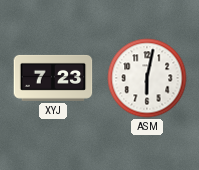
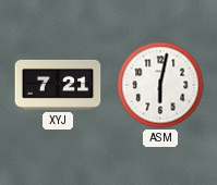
XYJ: 7:23 -> 7:21
